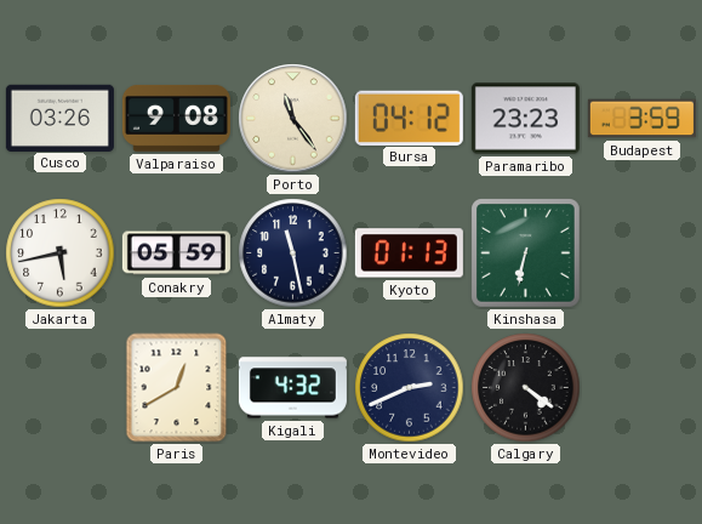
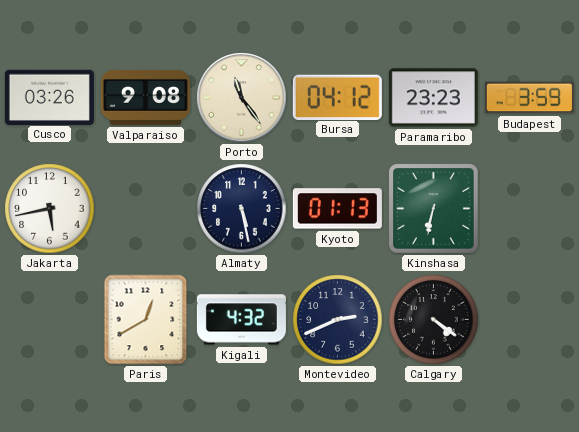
Conakry: 05:59 -> none
Almaty: 11:28 -> 5:28
